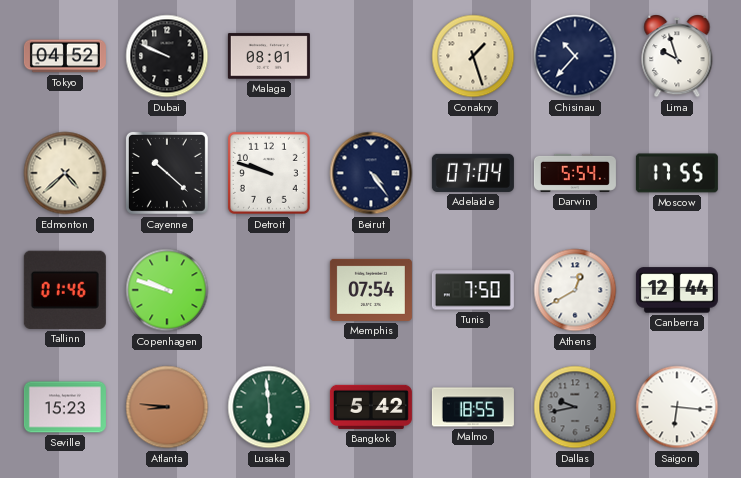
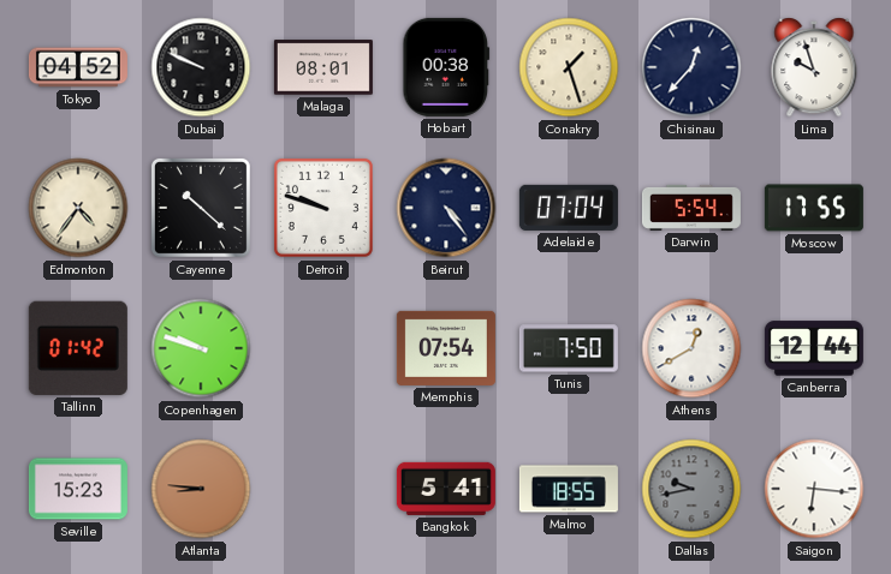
Hobart: none -> 00:38
Chisinau: 10:37 -> 12:37
Edmonton: 4:38 -> 4:36
Tallinn: 01:46 -> 01:42
Lusaka: 5:59 -> none
Bangkok: 5:42 -> 5:41
